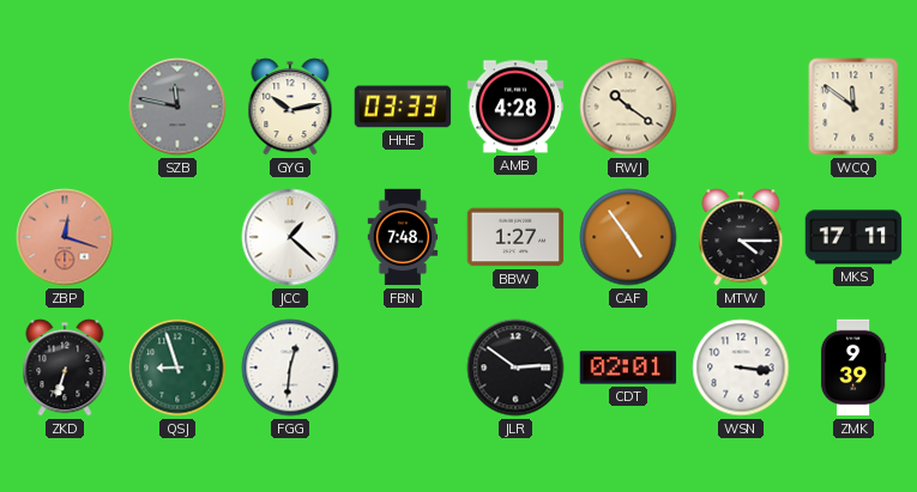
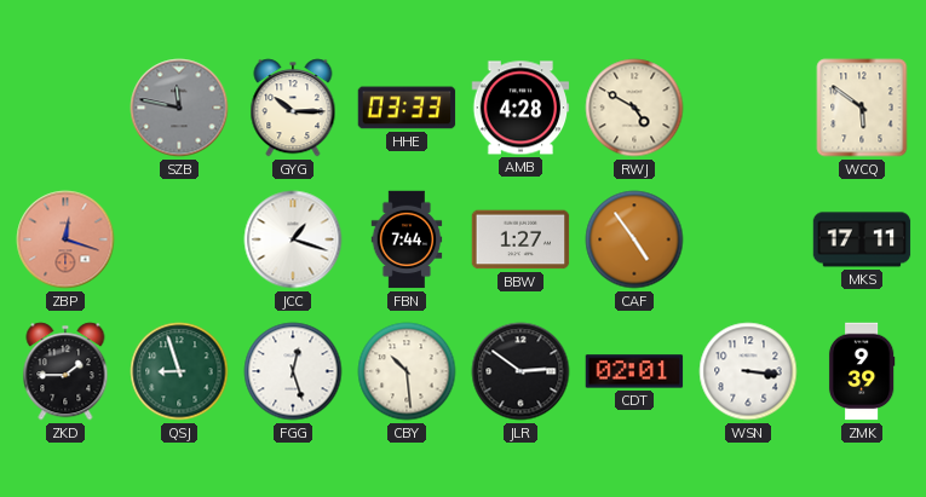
GYG: 10:13 -> 10:15
RWJ: 10:21 -> 4:50
WCQ: 11:51 -> 5:51
JCC: 1:22 -> 1:18
FBN: 7:48 -> 7:44
MTW: 4:15 -> none
ZKD: 6:33 -> 1:45
FGG: 12:31 -> 12:27
CBY: none -> 10:29
